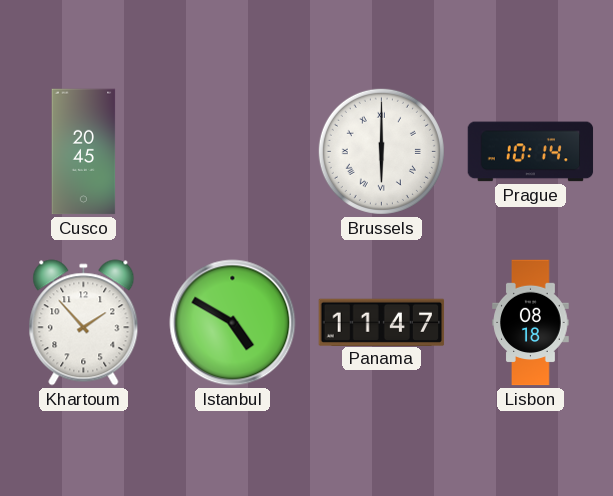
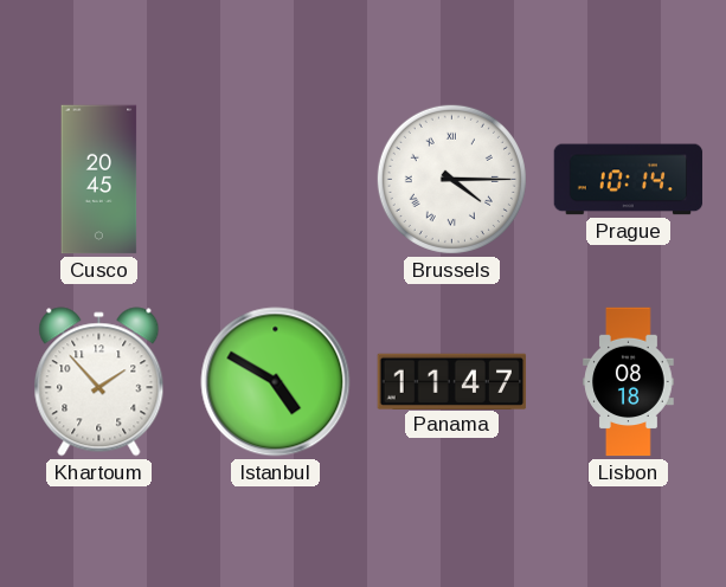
Brussels: 6:00 -> 4:15
